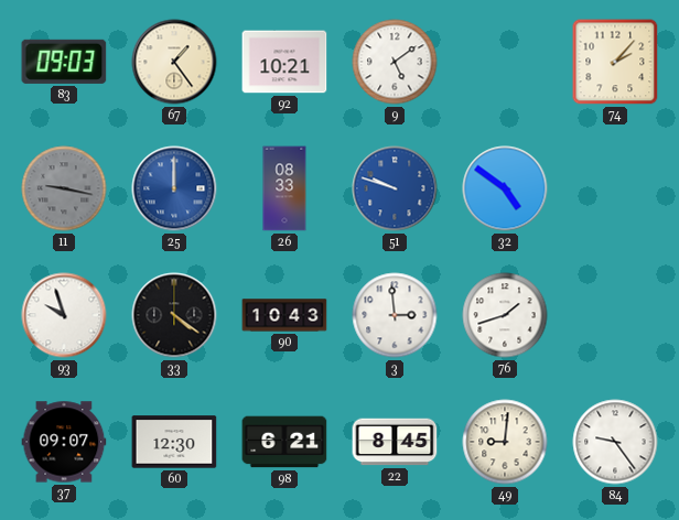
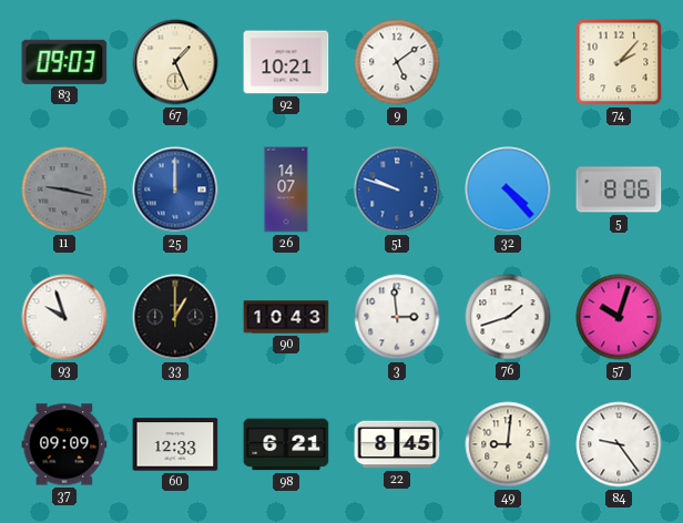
67: 1:24 -> 1:26
26: 08:33 -> 14:07
32: 4:51 -> 4:23
5: none -> 8:06
33: 4:21 -> 1:00
57: none -> 10:03
37: 09:07 -> 09:09
60: 12:30 -> 12:33
